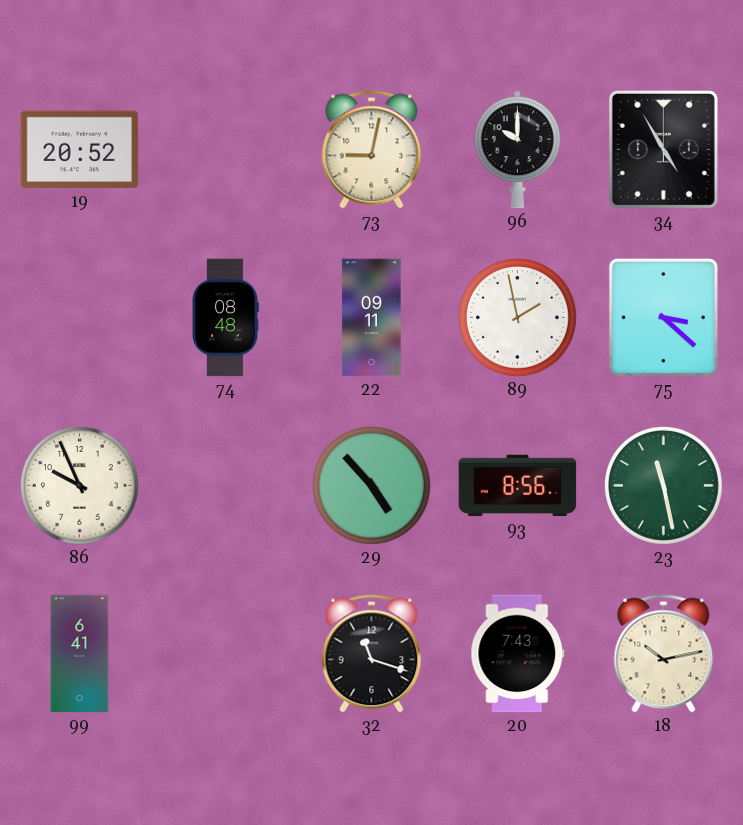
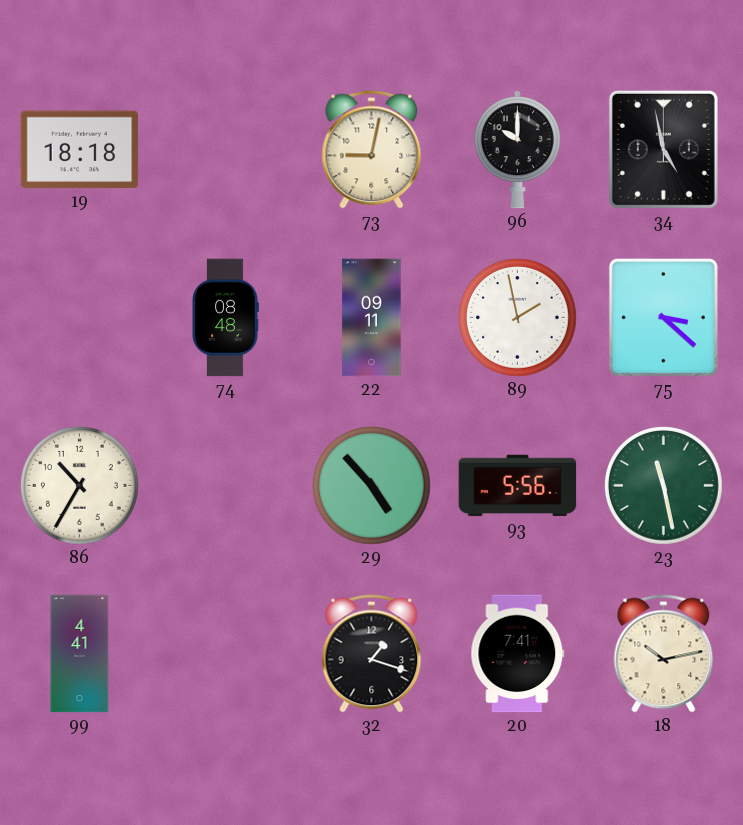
19: 20:52 -> 18:18
34: 4:55 -> 4:58
86: 9:56 -> 10:35
93: 8:56 -> 5:56
99: 6:41 -> 4:41
32: 11:18 -> 1:18
20: 7:43 -> 7:41
